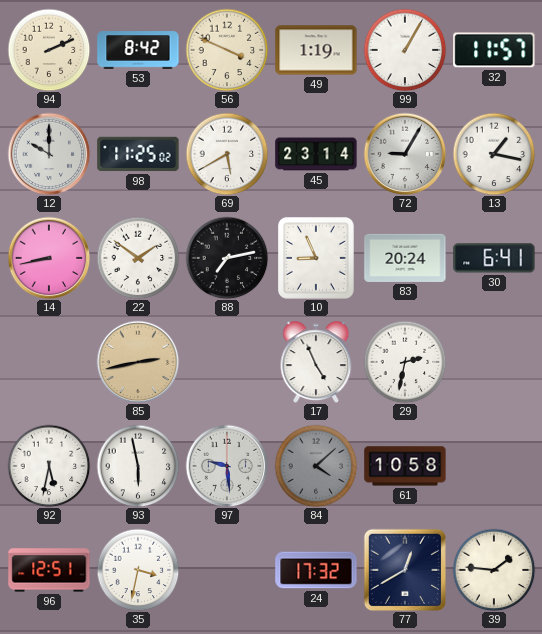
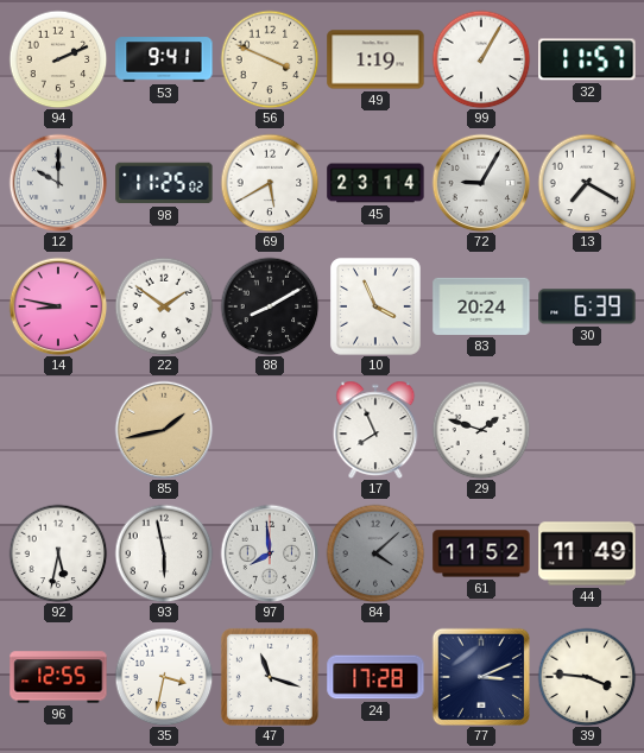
53: 8:42 -> 9:41
13: 1:17 -> 7:20
14: 8:43 -> 8:47
88: 7:13 -> 8:10
10: 8:56 -> 3:56
30: 6:41 -> 6:39
85: 2:43 -> 1:43
17: 4:56 -> 7:56
29: 2:32 -> 1:48
97: 9:29 -> 7:59
61: 10:58 -> 11:52
44: none -> 11:49
96: 12:51 -> 12:55
47: none -> 11:18
24: 17:32 -> 17:28
77: 12:40 -> 3:11
39: 1:46 -> 3:46
